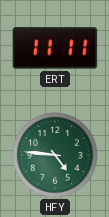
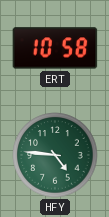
ERT: 11:11 -> 10:58
